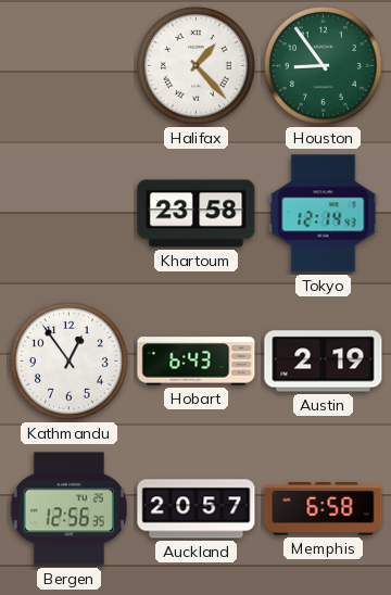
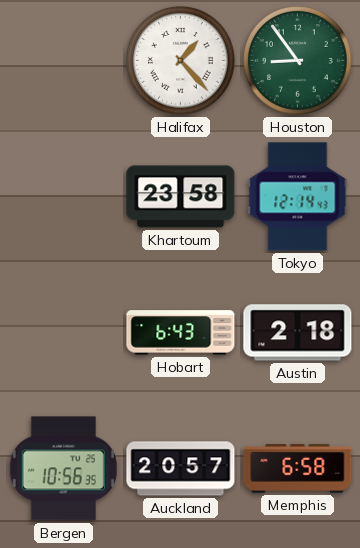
Kathmandu: 12:54 -> none
Austin: 2:19 -> 2:18
Bergen: 12:56 -> 10:56
